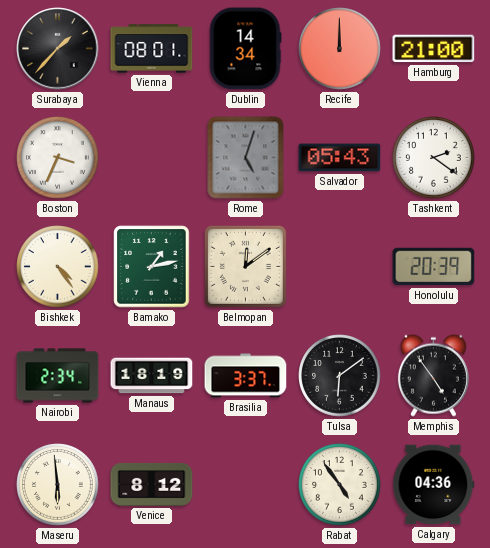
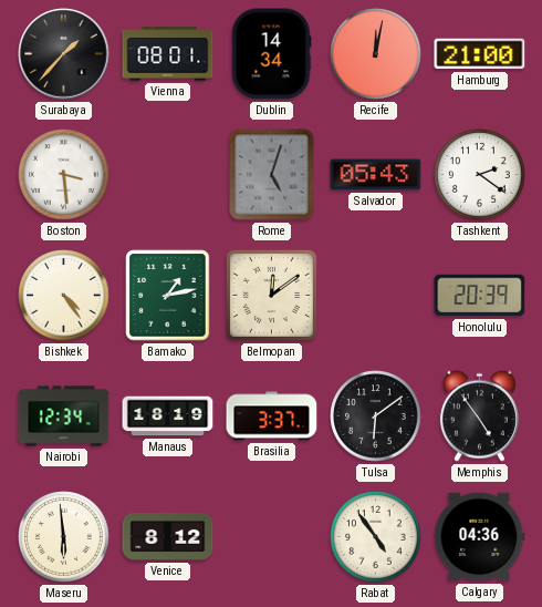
Recife: 12:00 -> 12:02
Boston: 3:34 -> 3:29
Nairobi: 2:34 -> 12:34
